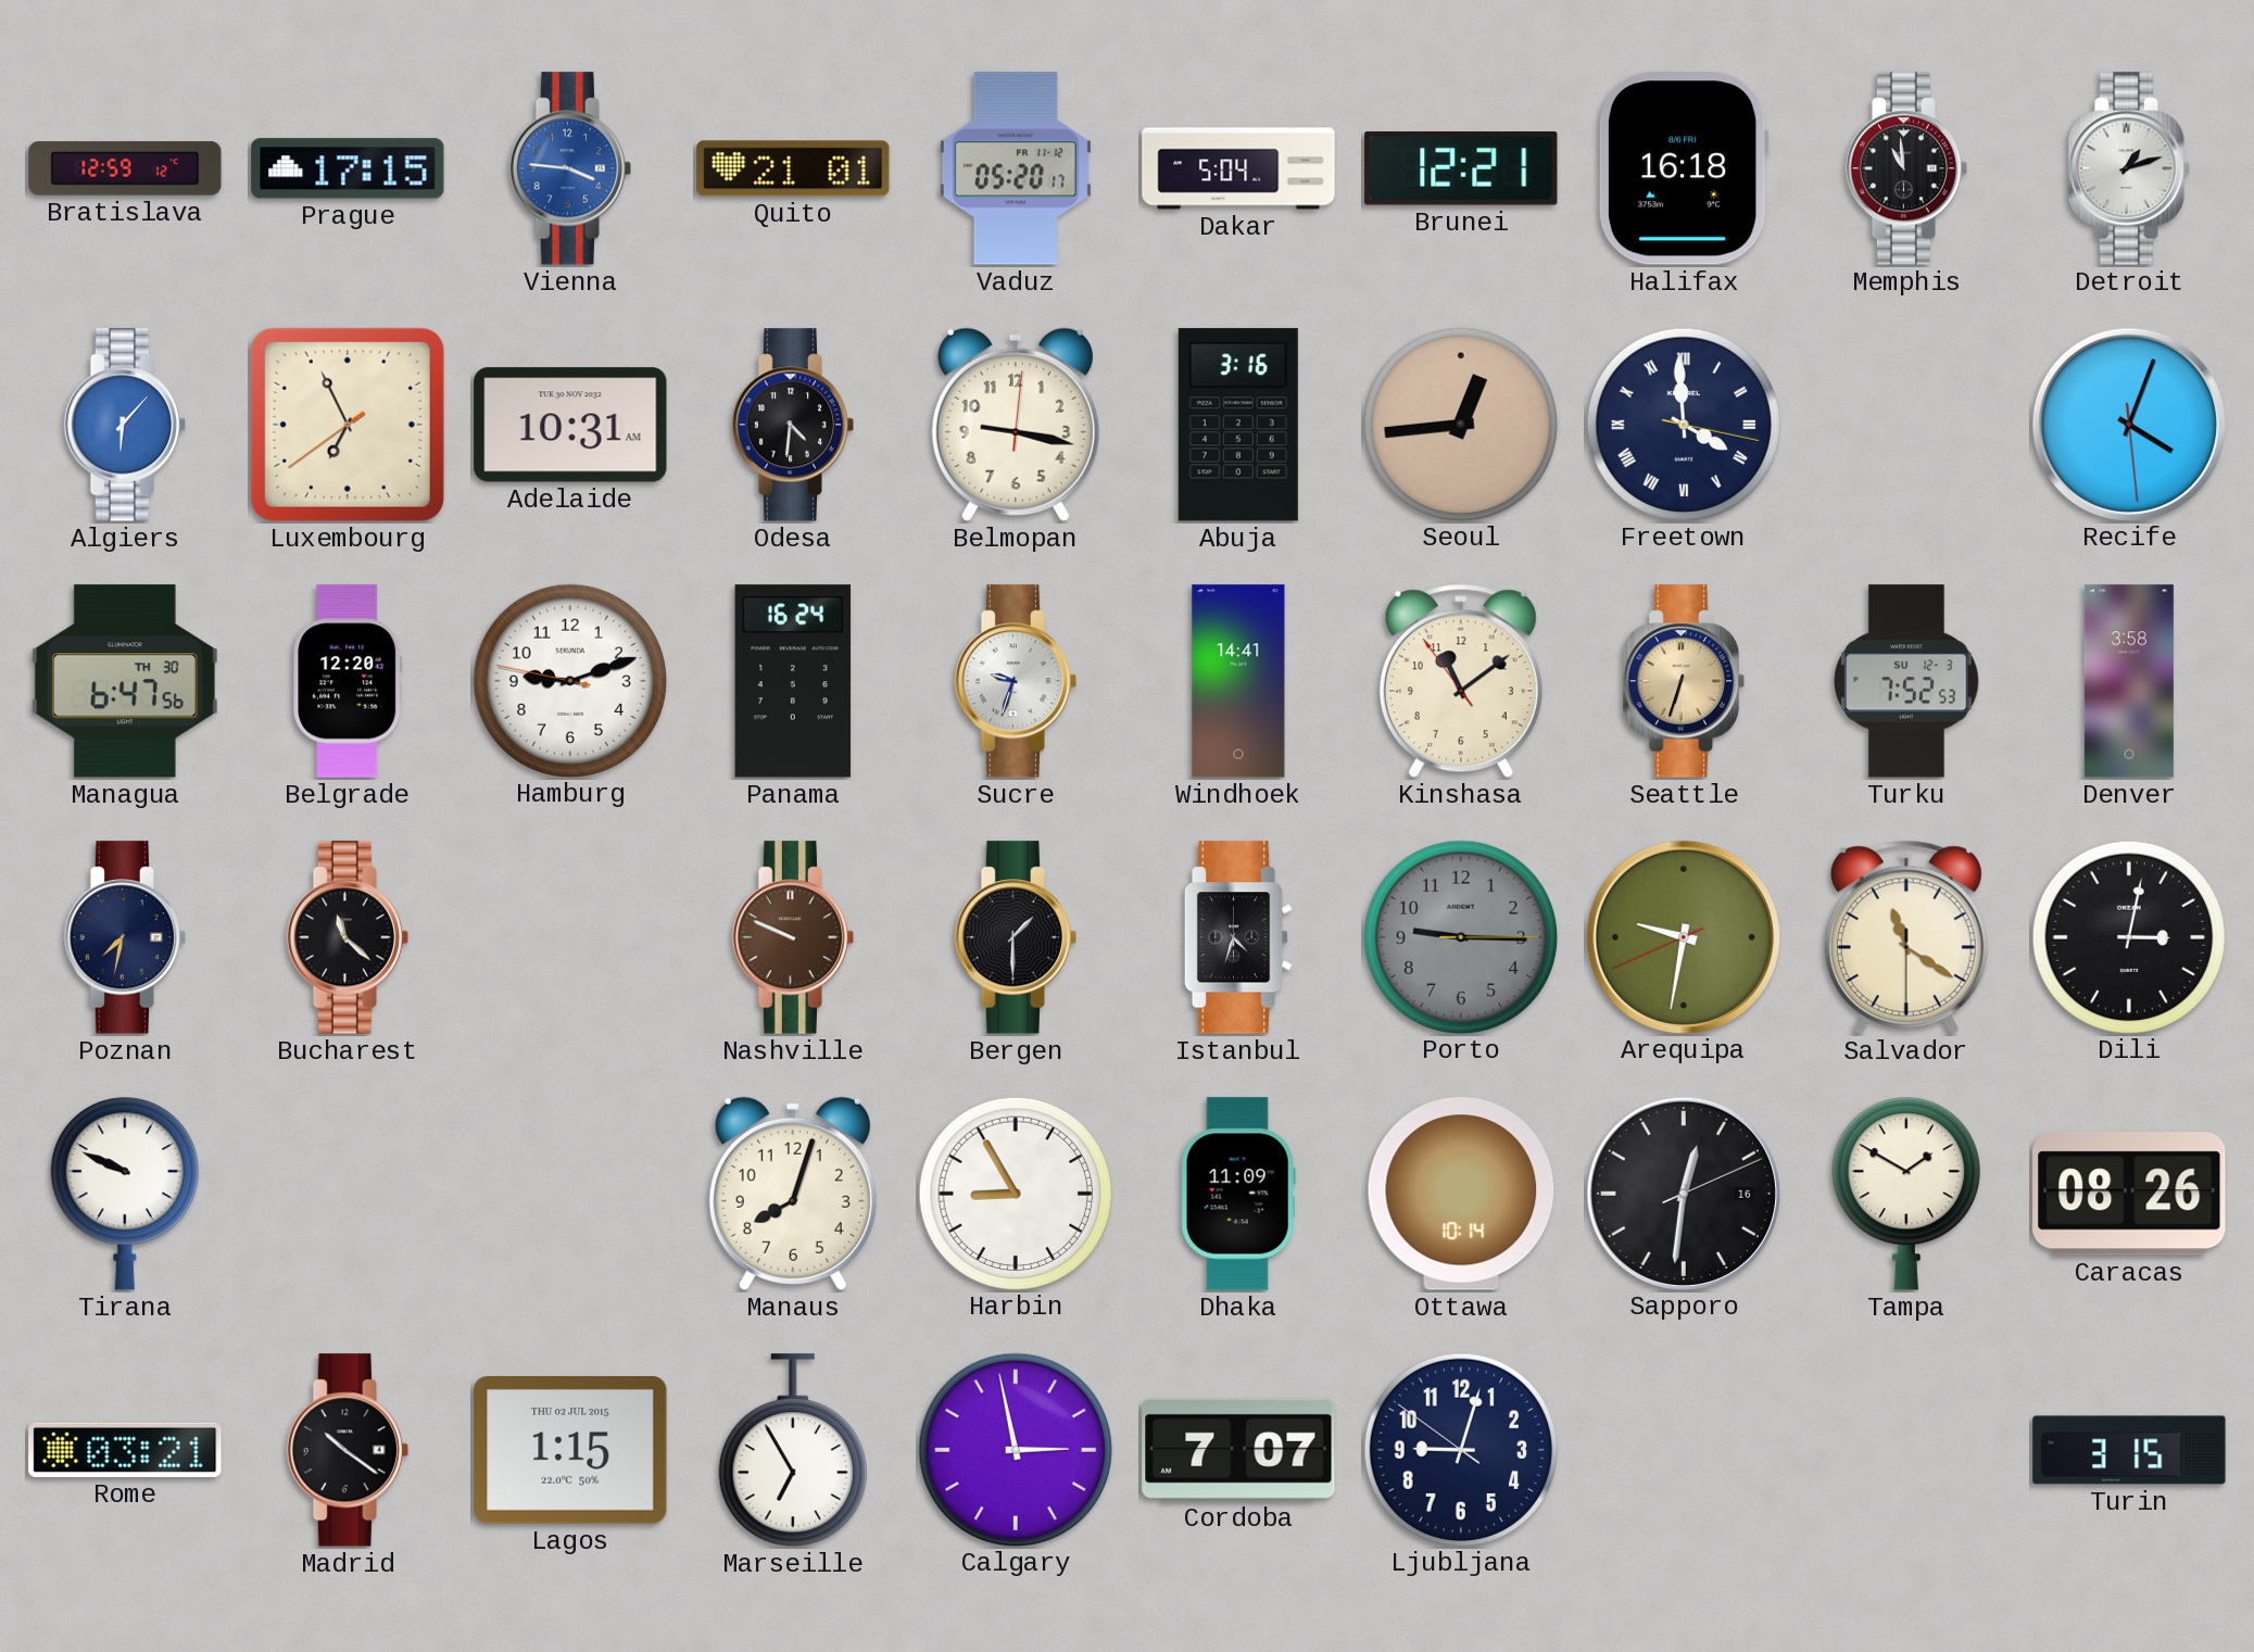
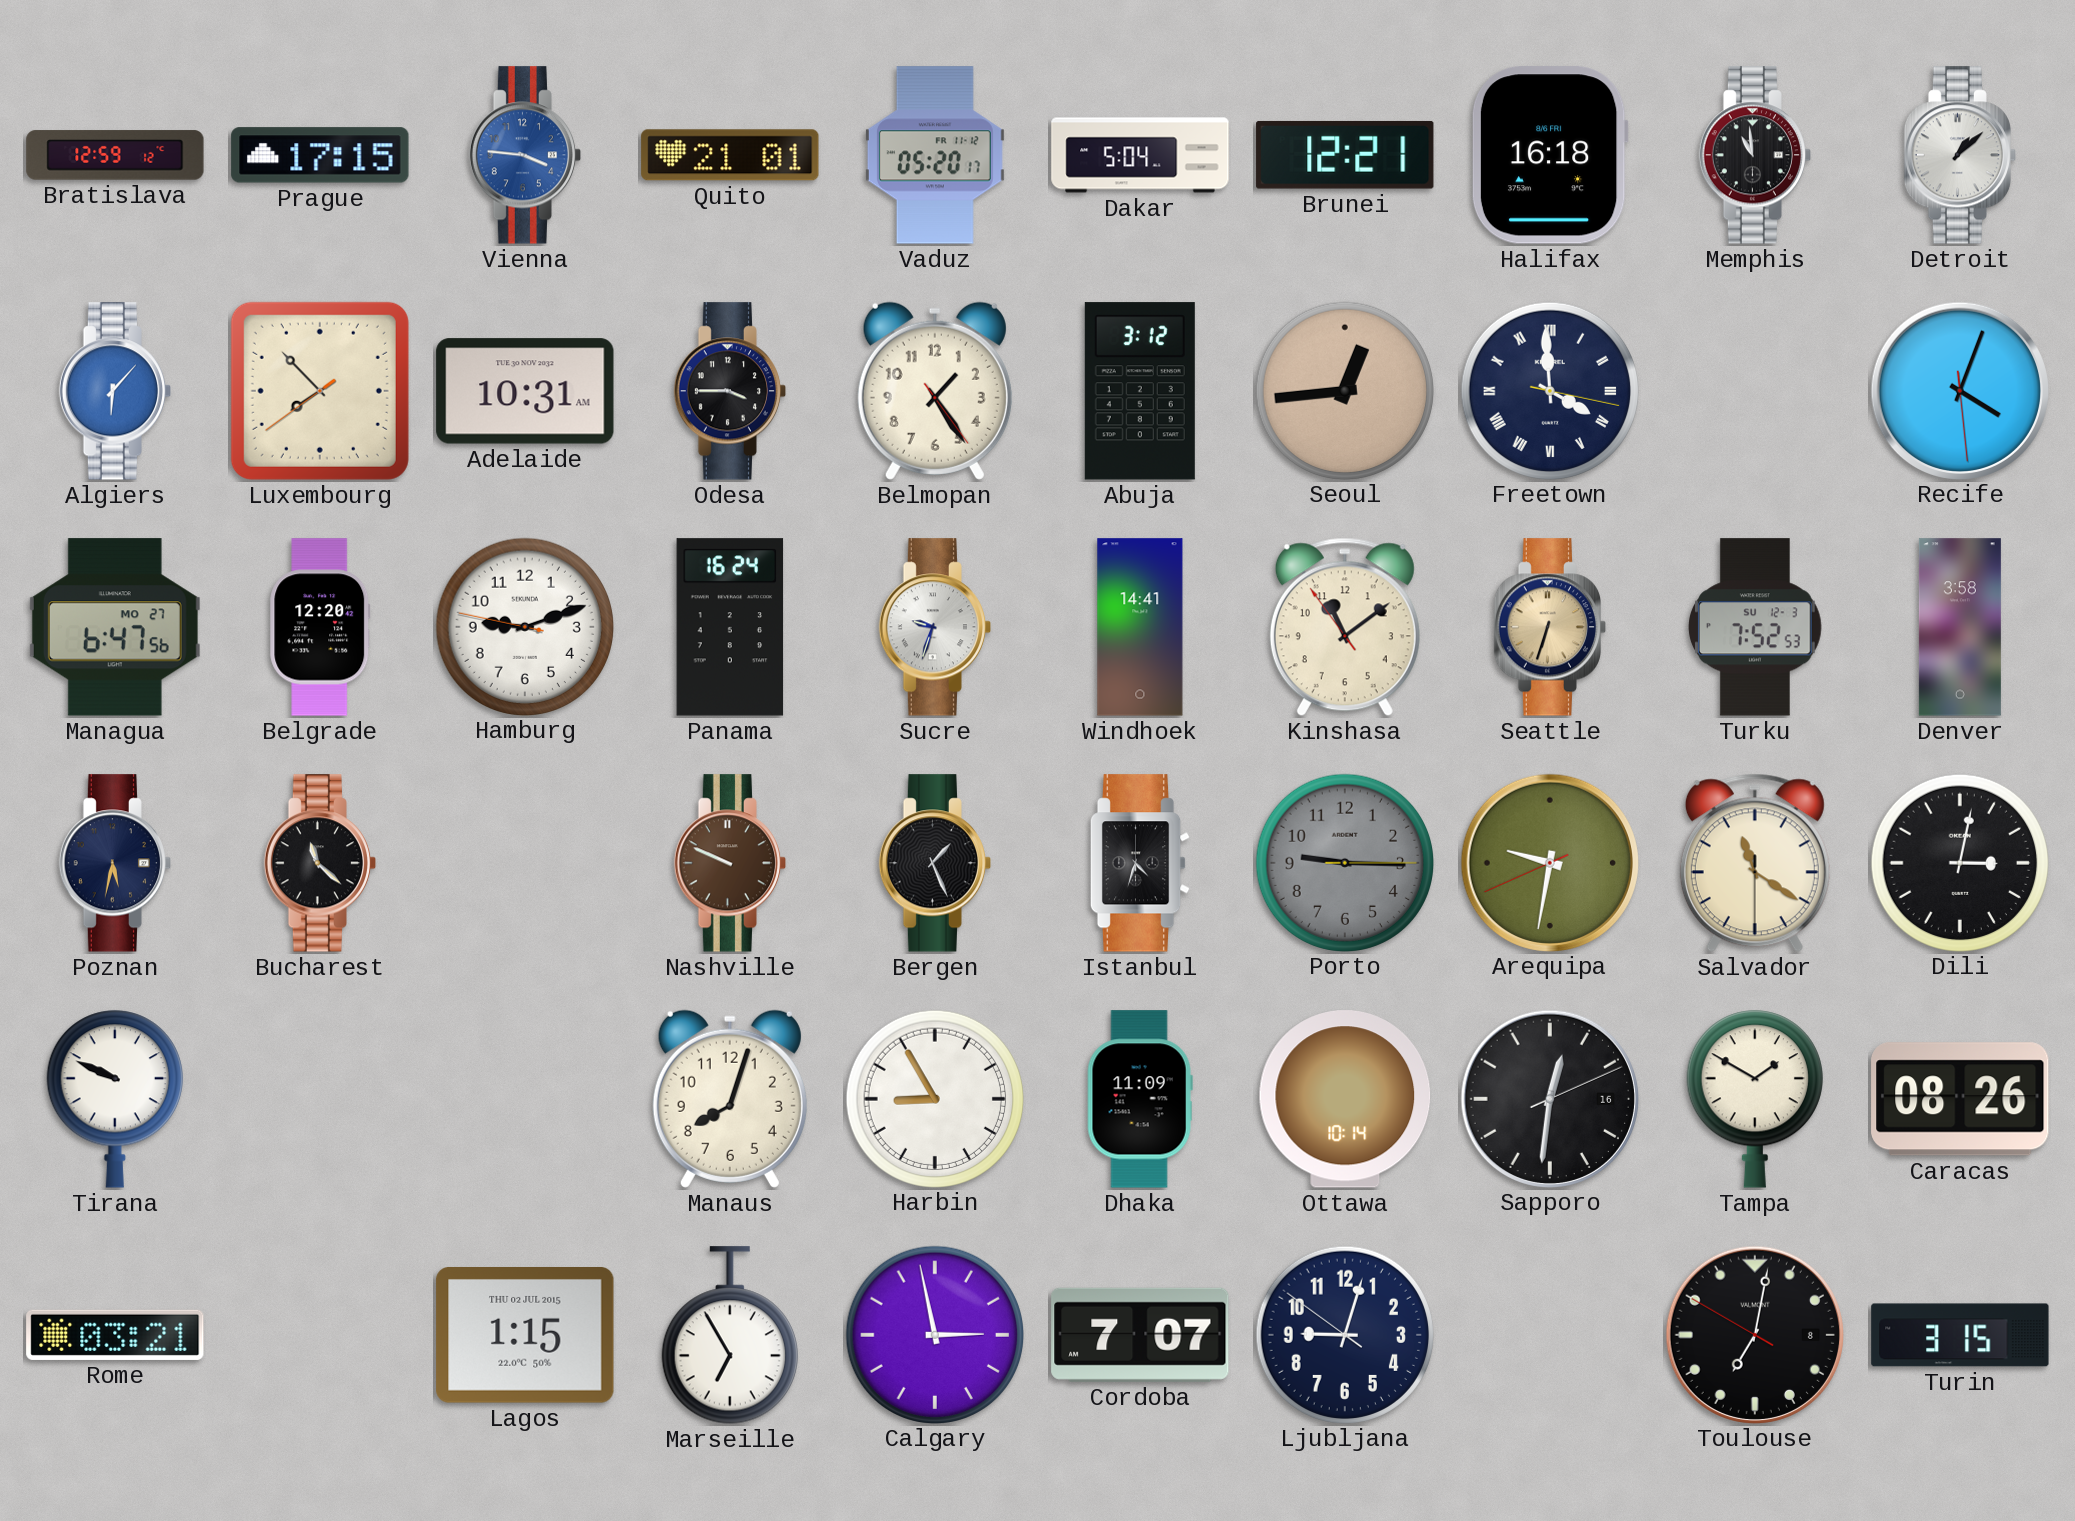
Detroit: 1:12 -> 1:08
Luxembourg: 6:55 -> 7:52
Odesa: 4:31 -> 3:45
Belmopan: 9:17 -> 1:24
Abuja: 3:16 -> 3:12
Managua date: TH 30 -> MO 27
Poznan: 7:32 -> 5:32
Bergen: 1:30 -> 1:26
Madrid: 10:21 -> none
Toulouse: none -> 7:01
